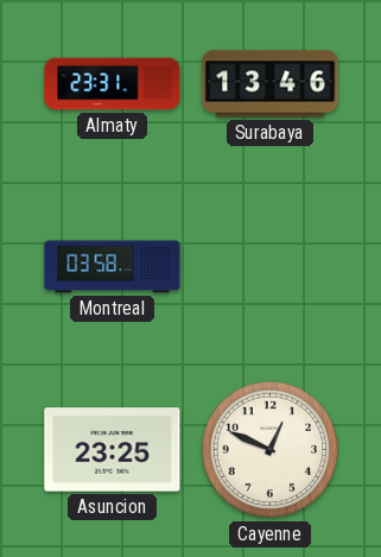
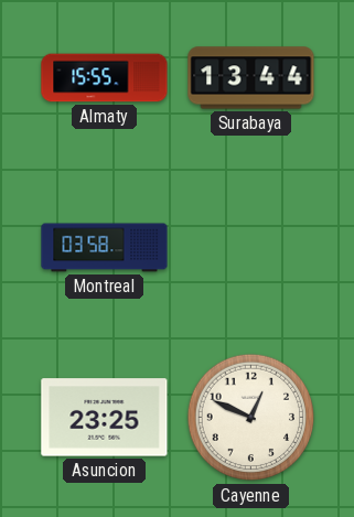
Almaty: 23:31 -> 15:55
Surabaya: 13:46 -> 13:44
